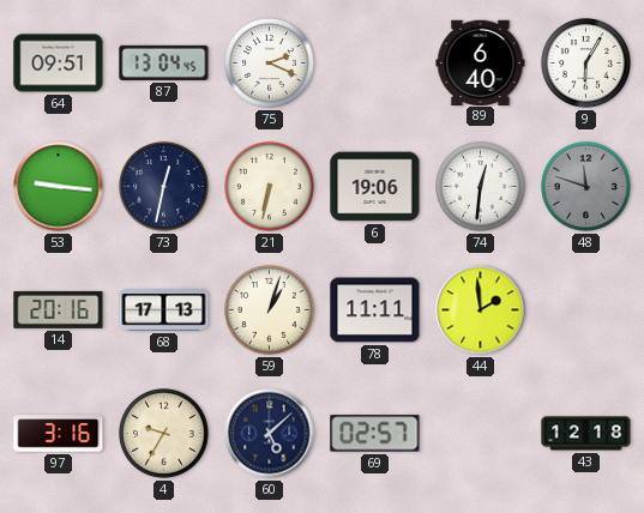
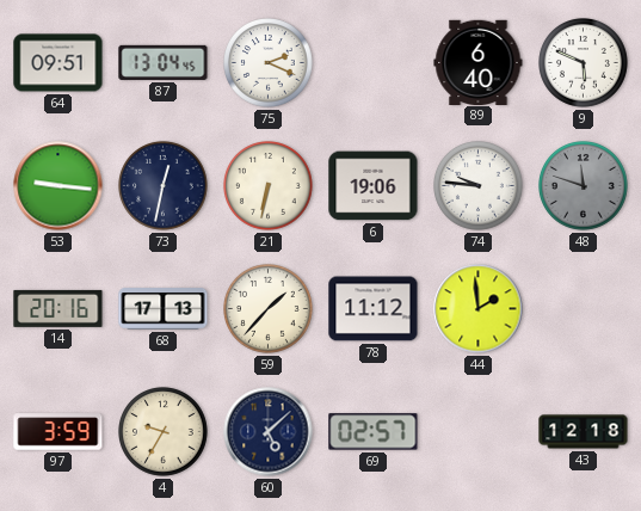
9: 6:05 -> 5:49
74: 12:31 -> 9:46
59: 1:03 -> 1:37
78: 11:11 -> 11:12
97: 3:16 -> 3:59
